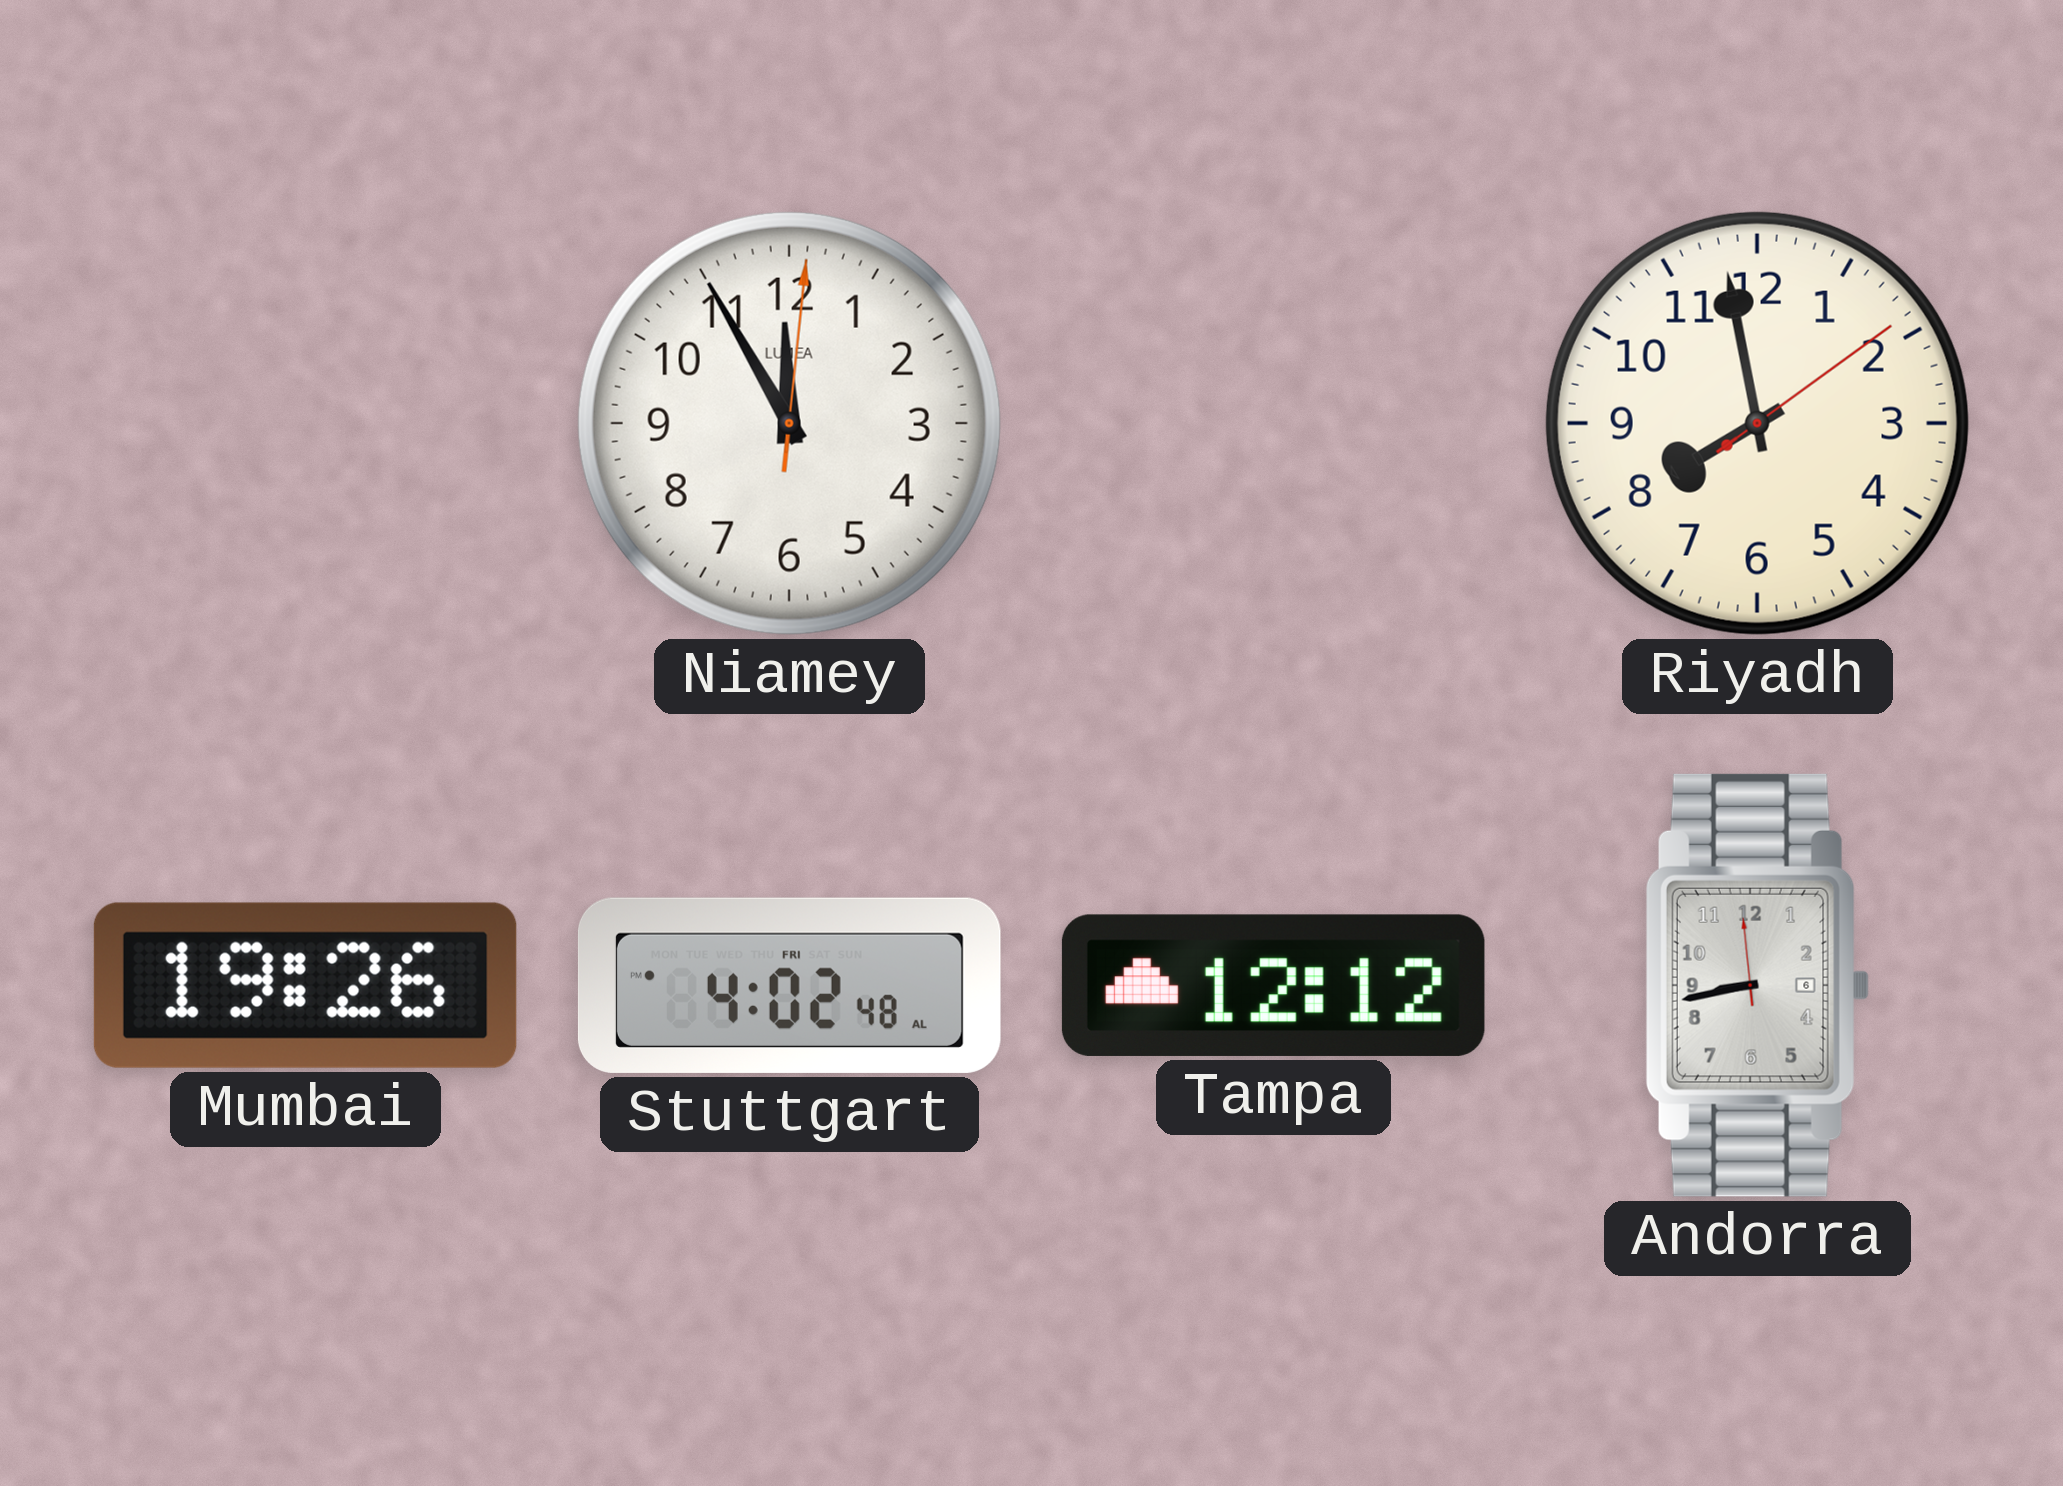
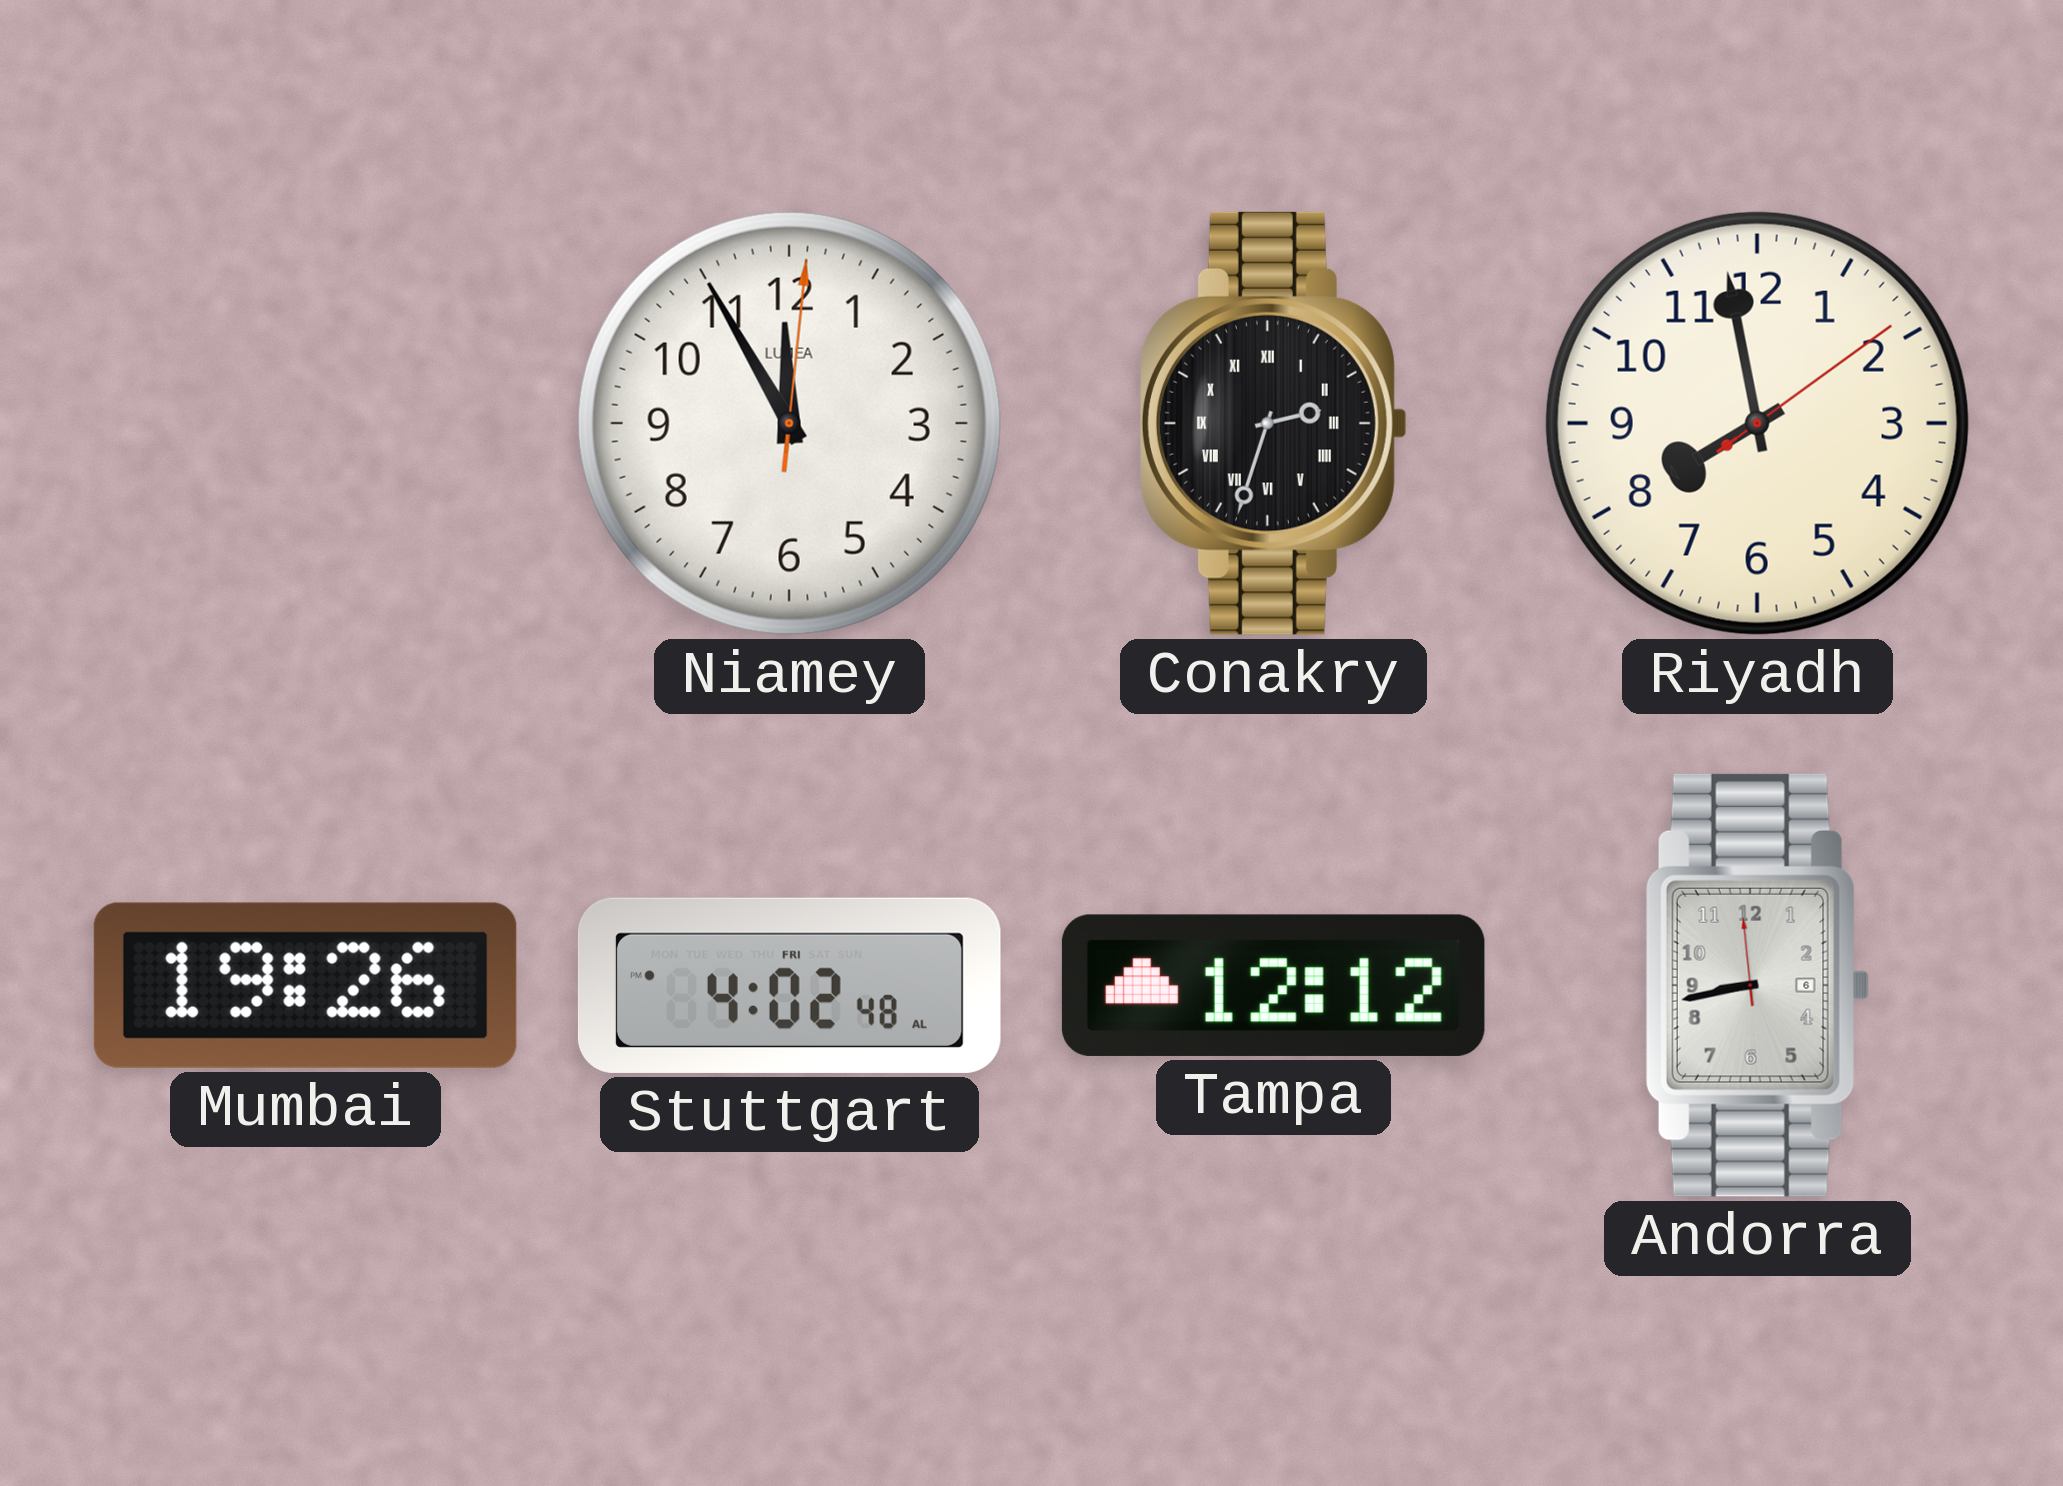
Conakry: none -> 2:33
